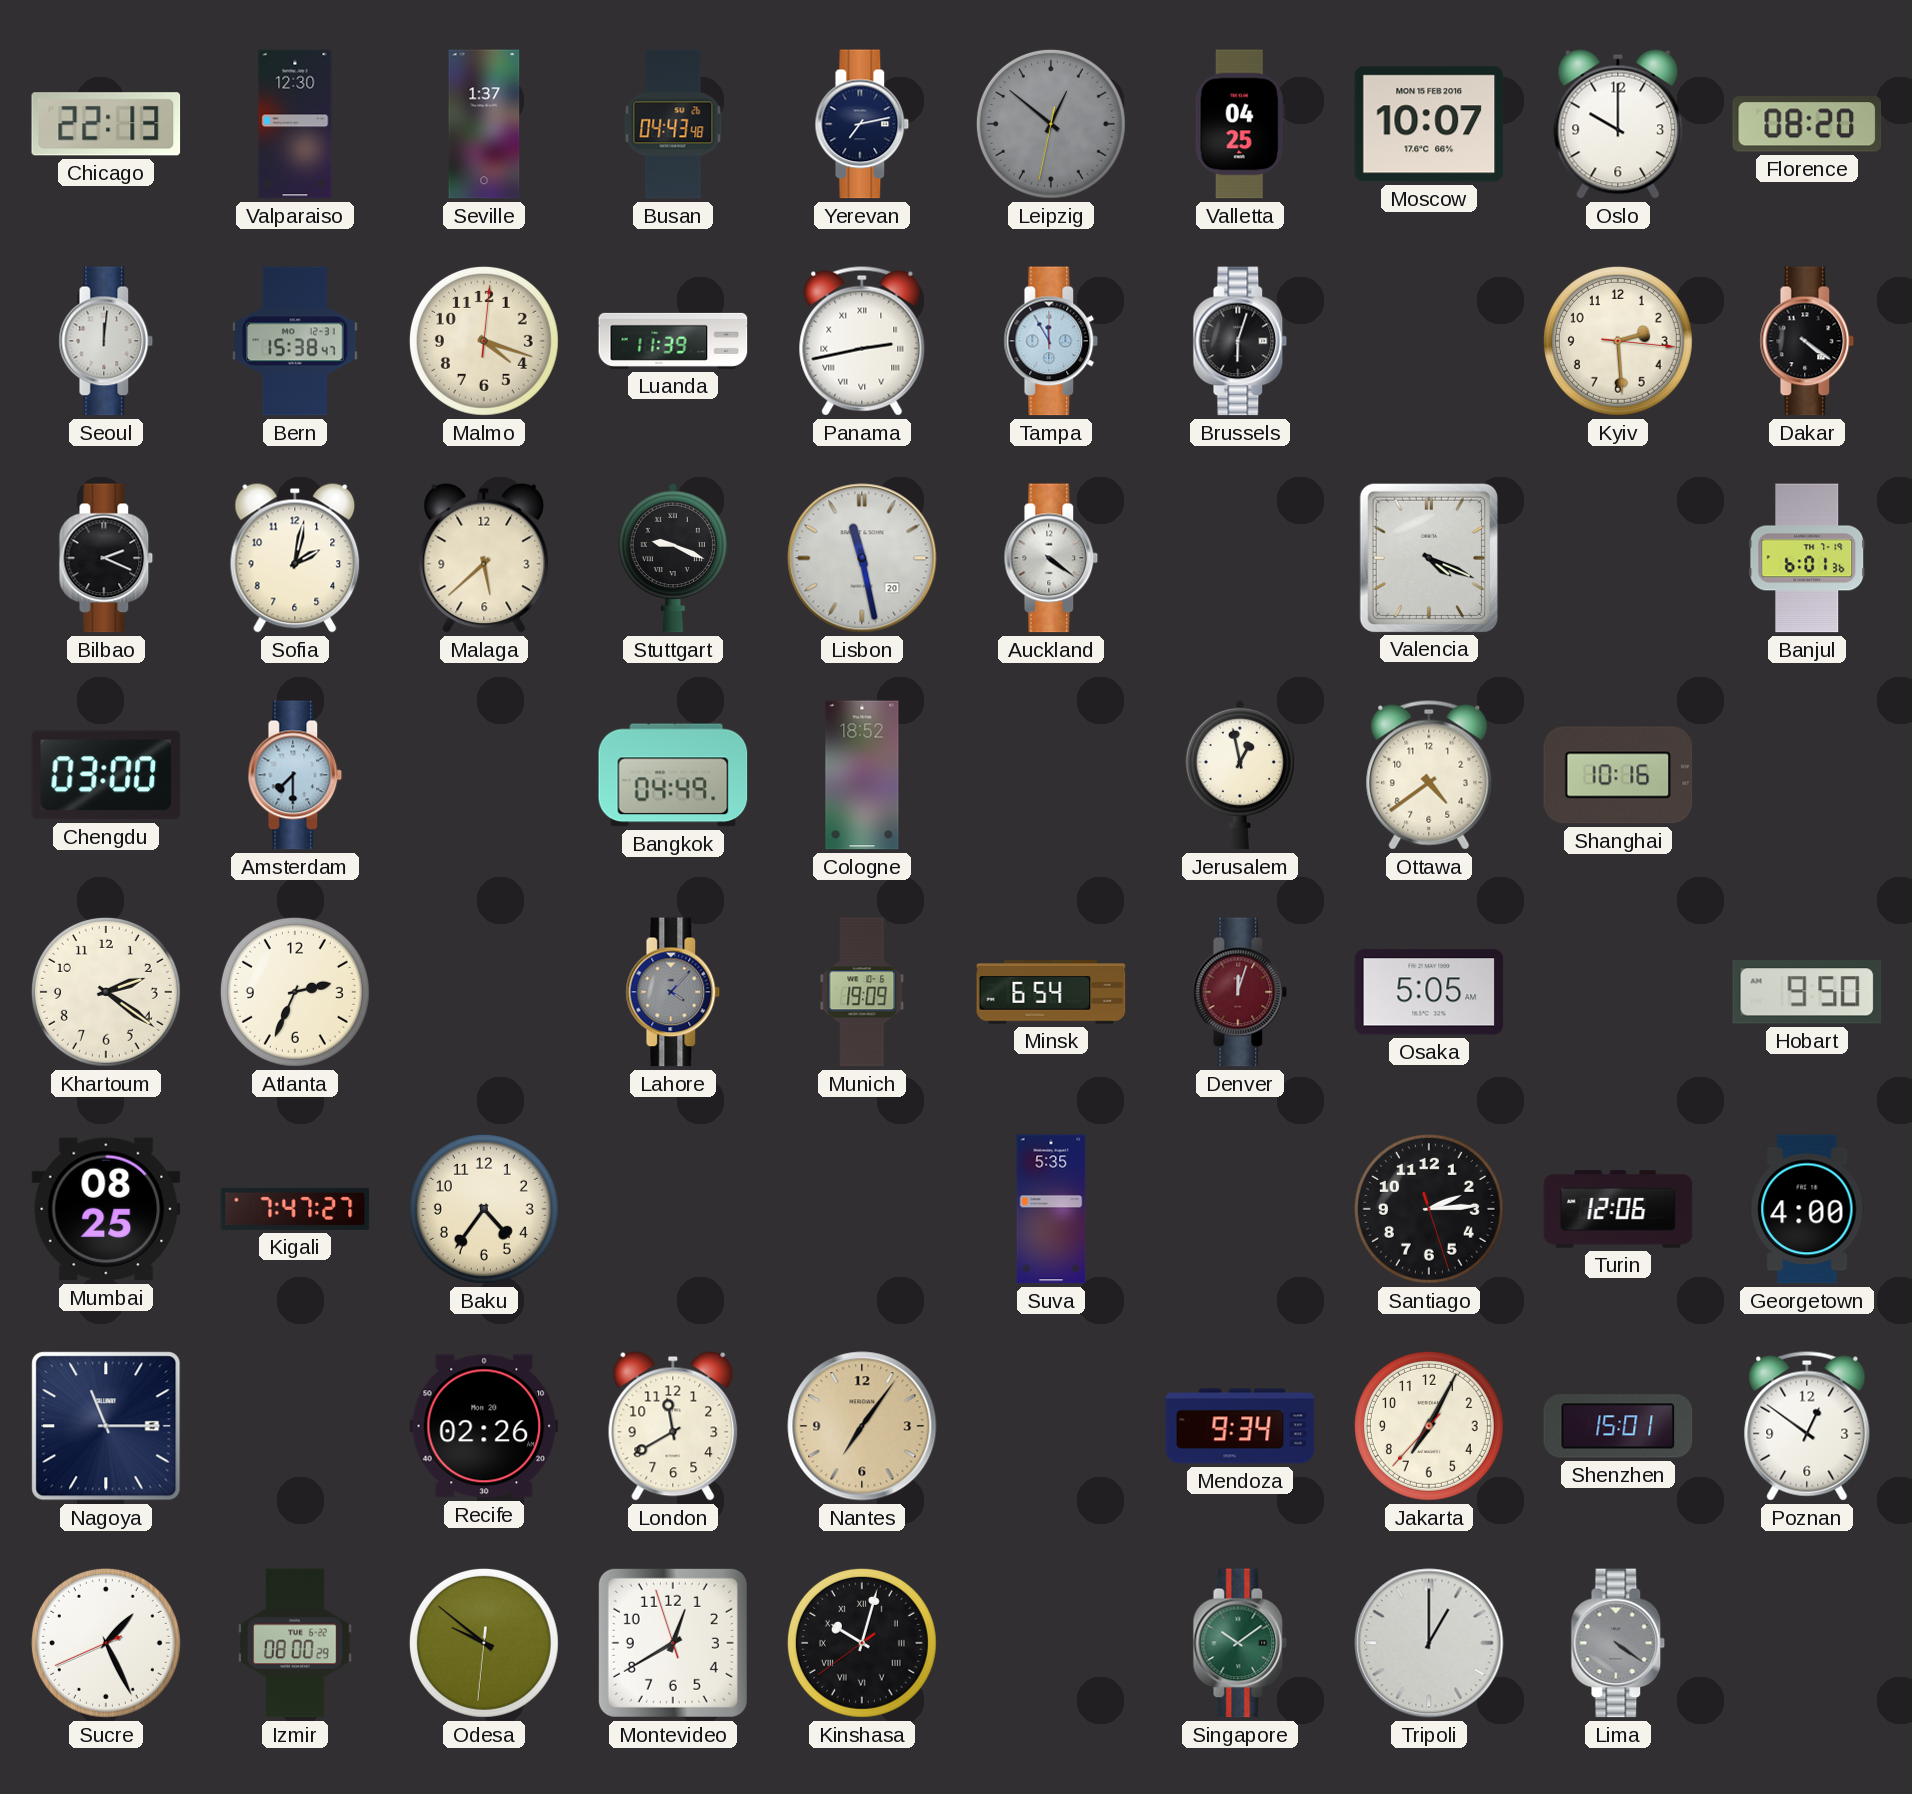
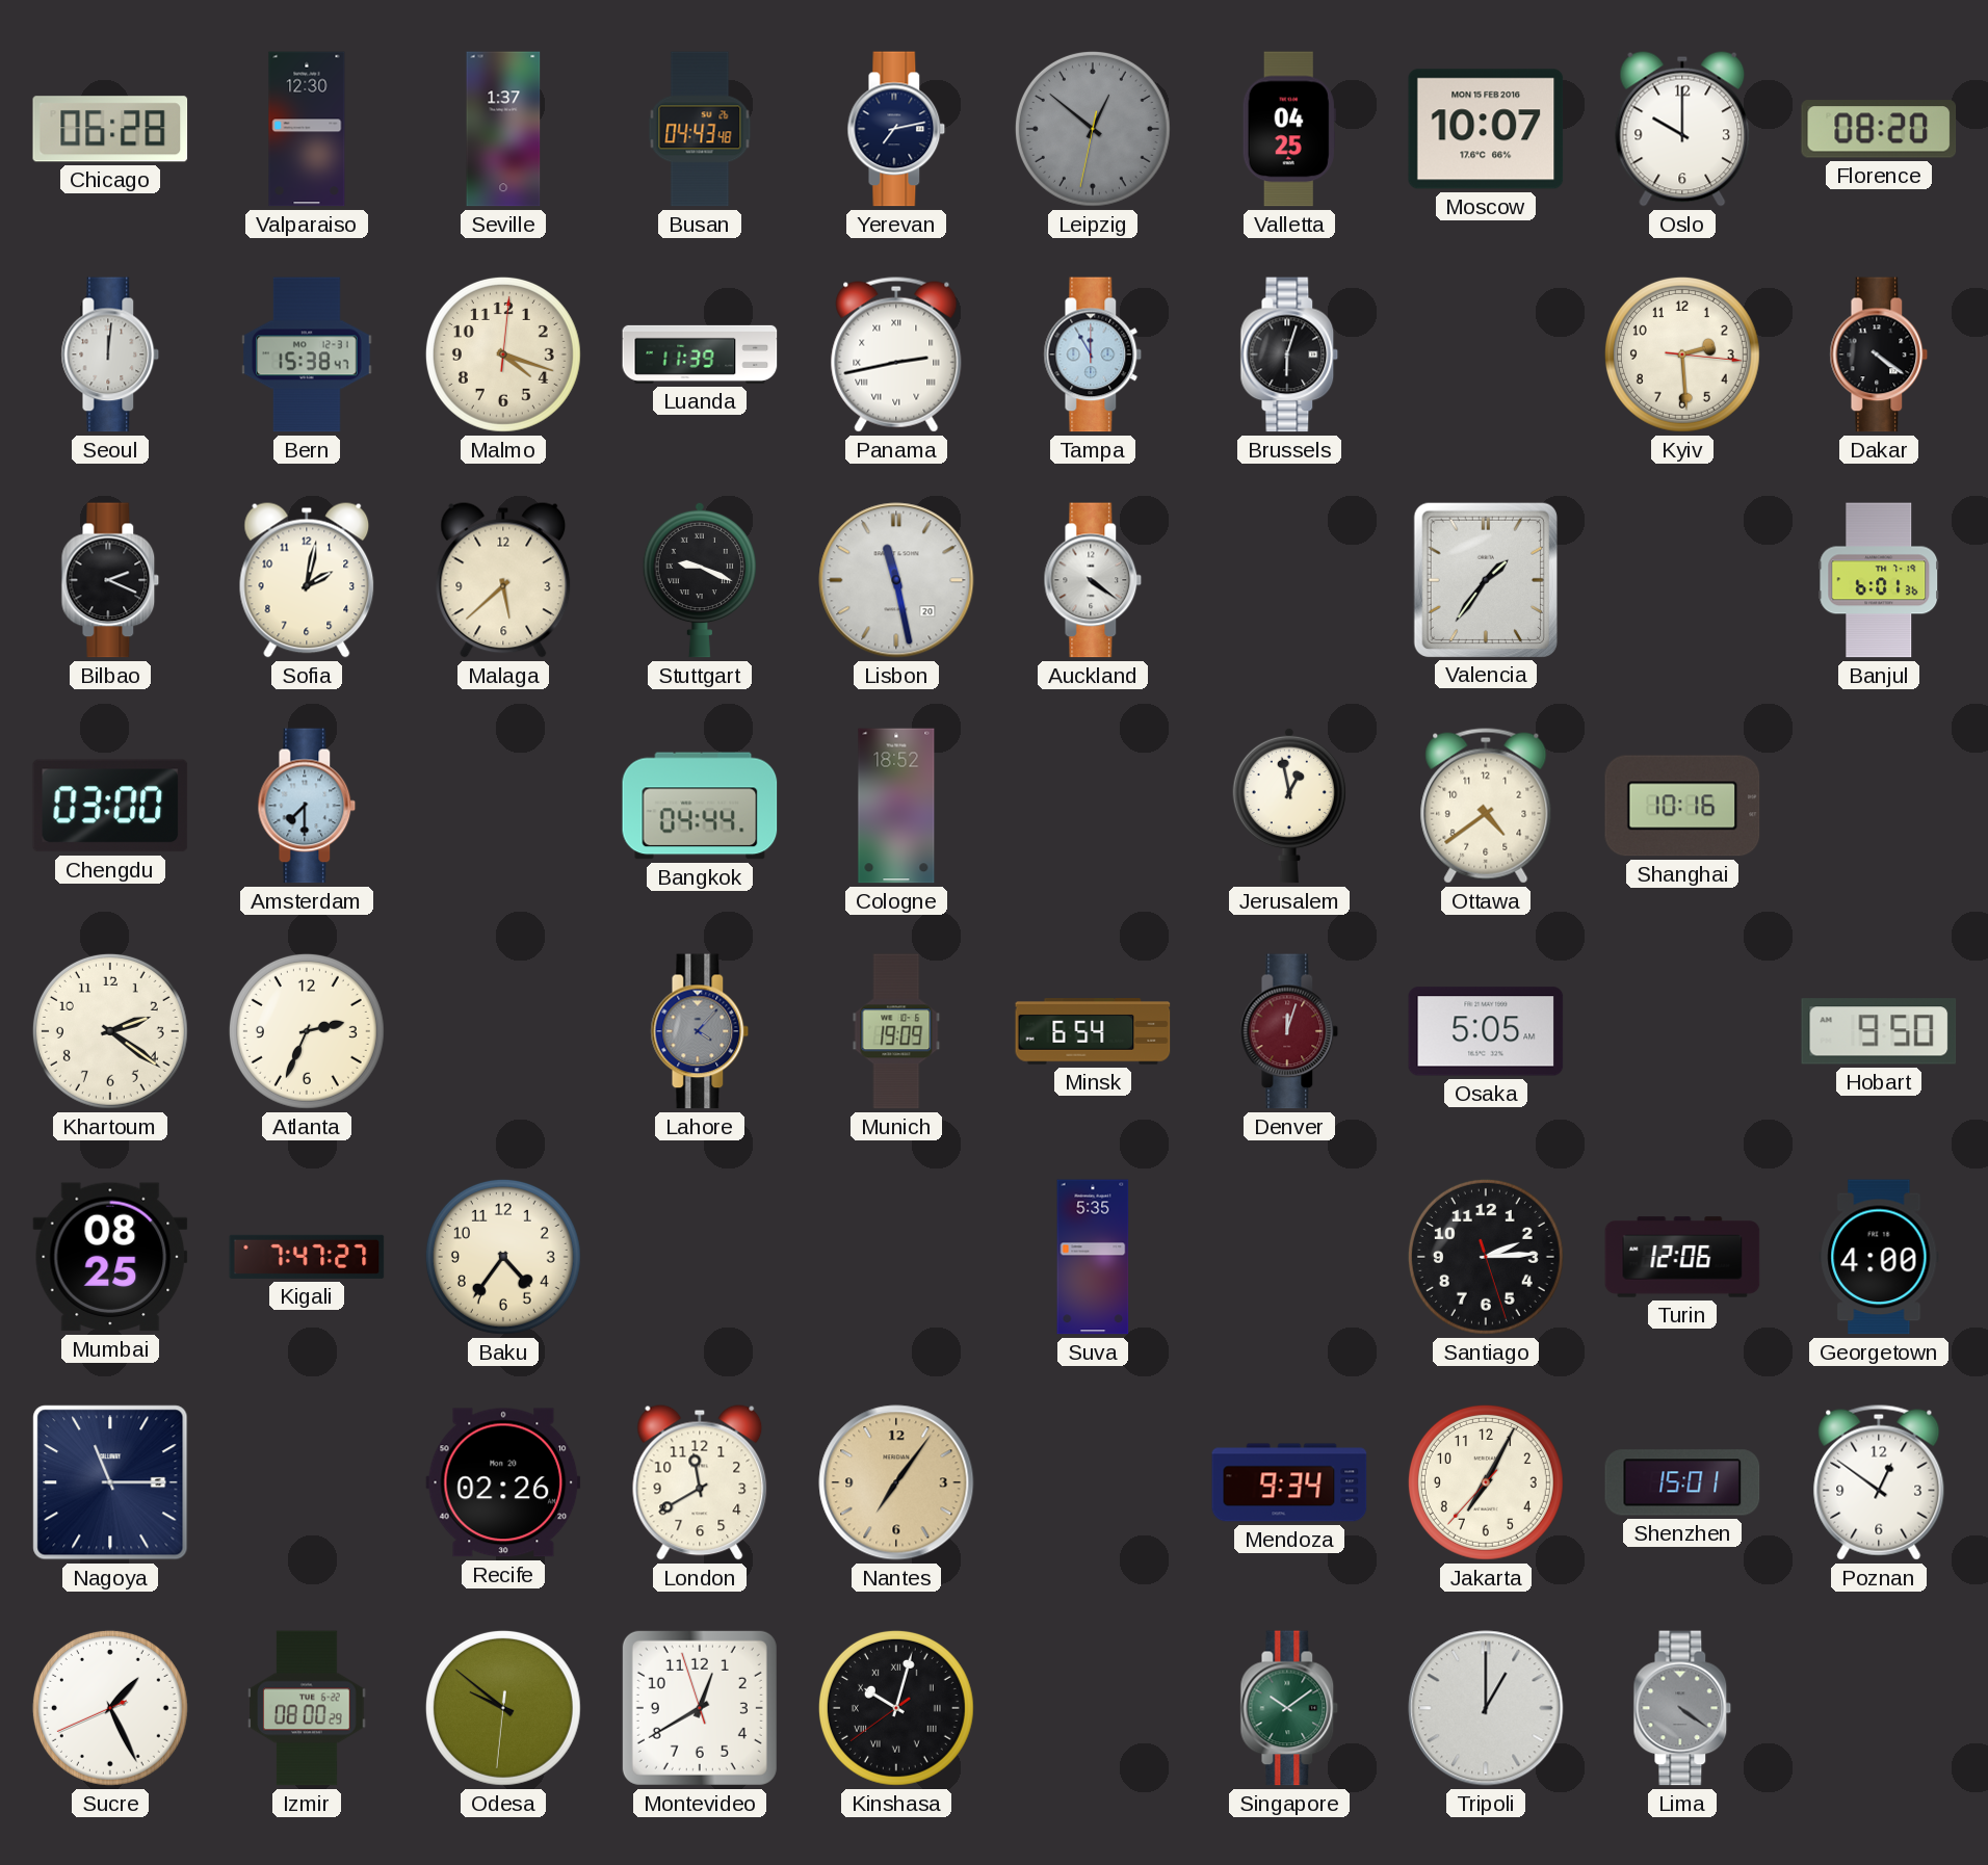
Chicago: 22:13 -> 06:28
Valencia: 4:19 -> 1:36
Bangkok: 04:49 -> 04:44
